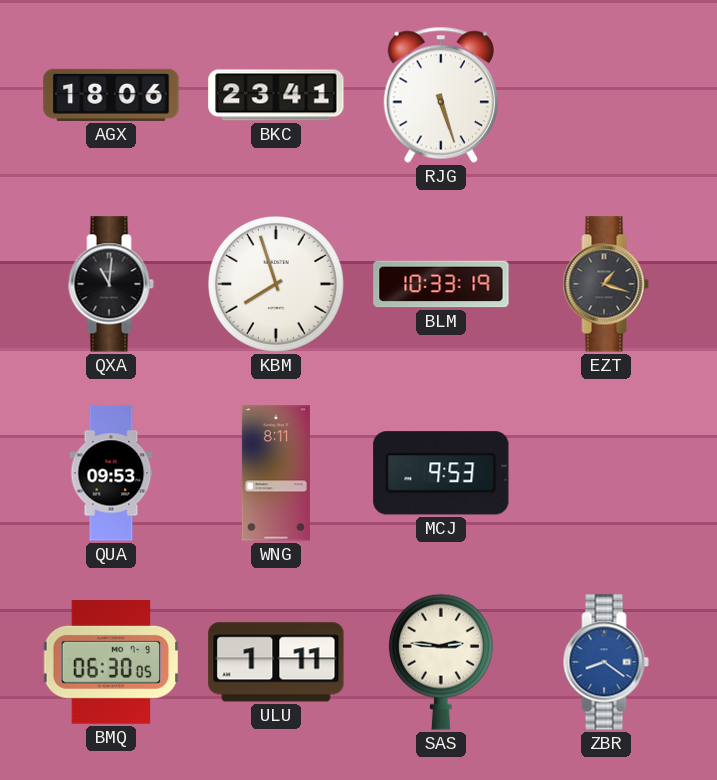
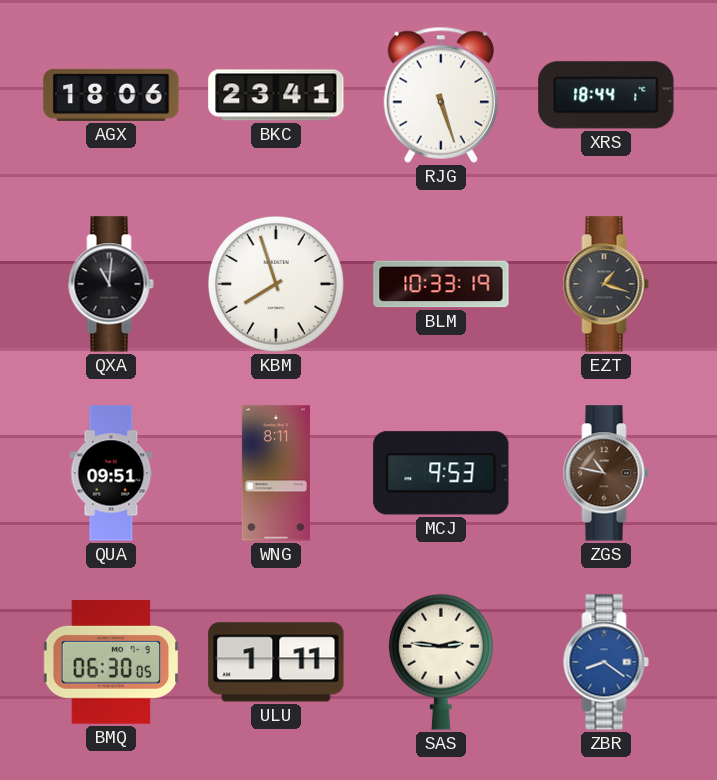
XRS: none -> 18:44
QUA: 09:53 -> 09:51
ZGS: none -> 10:47
